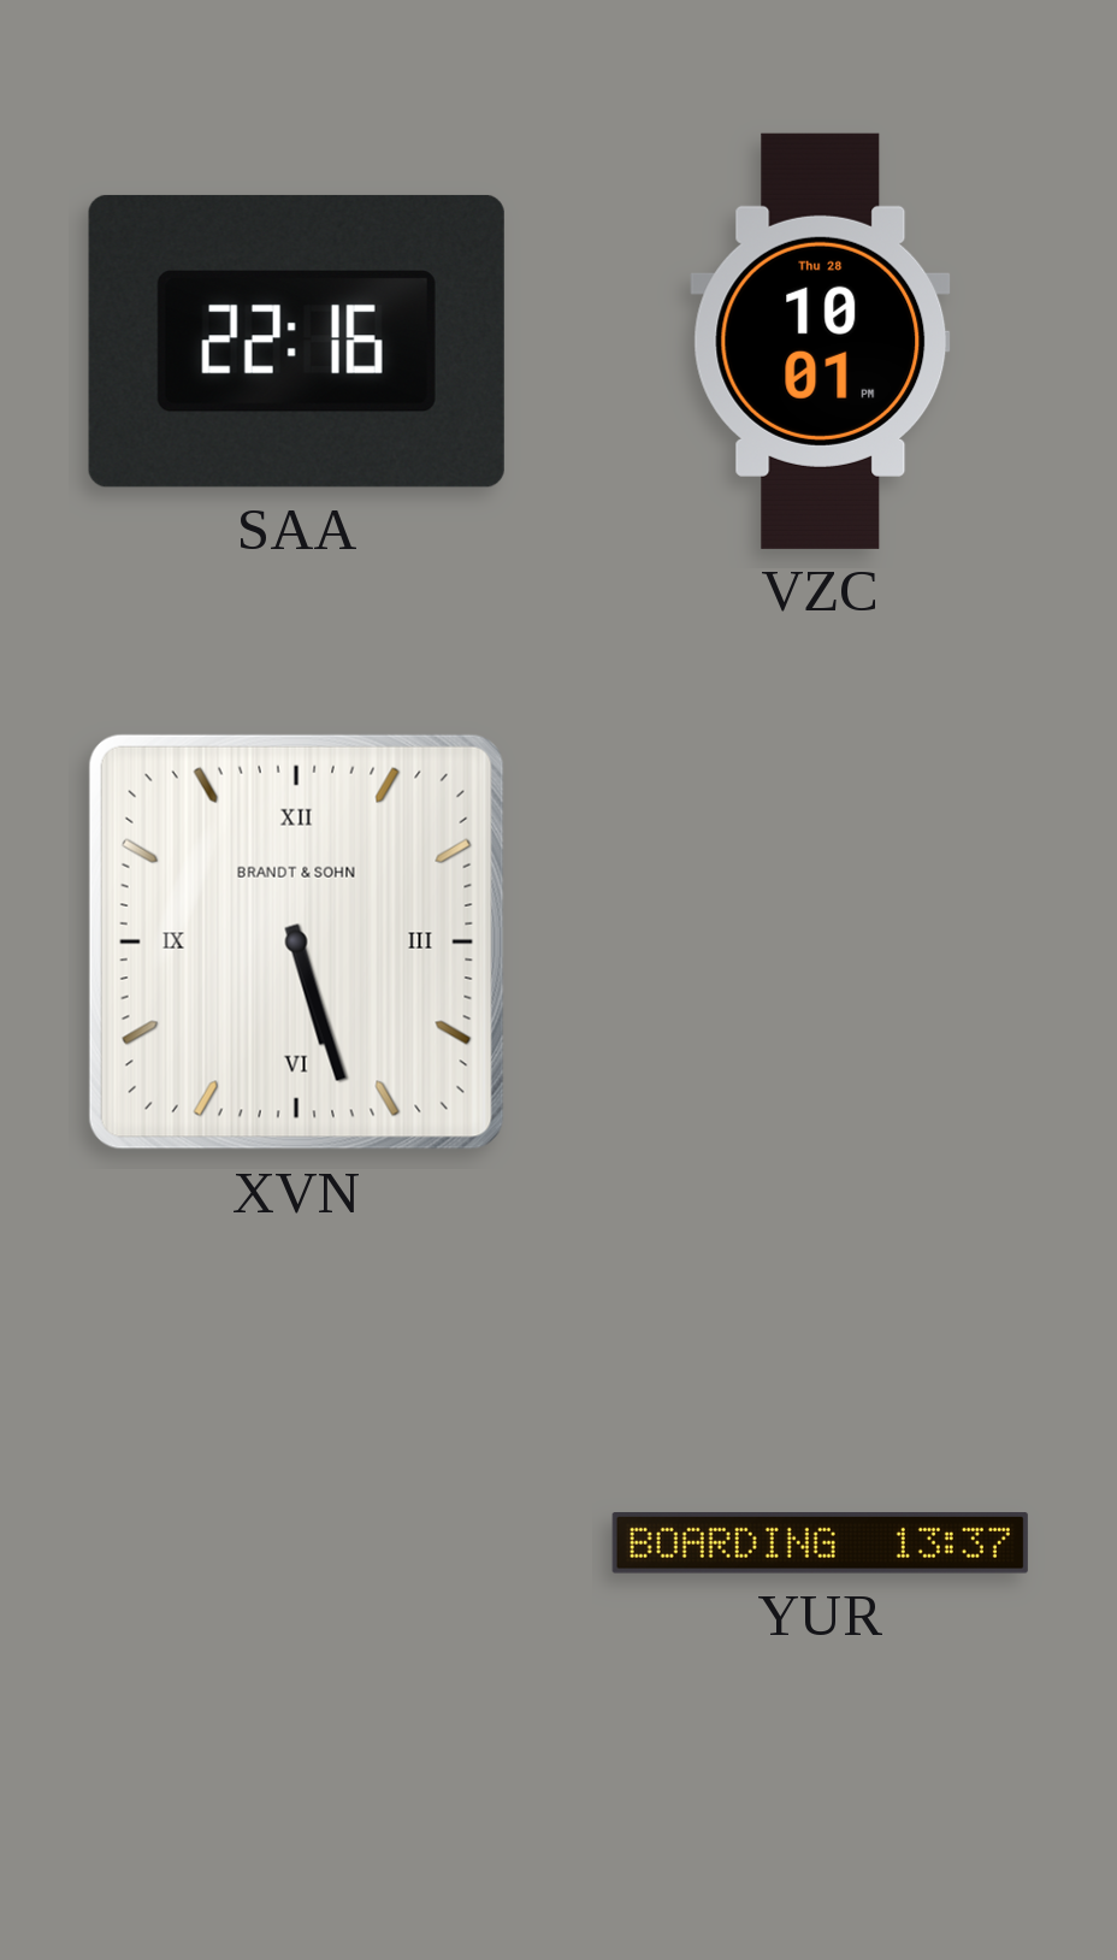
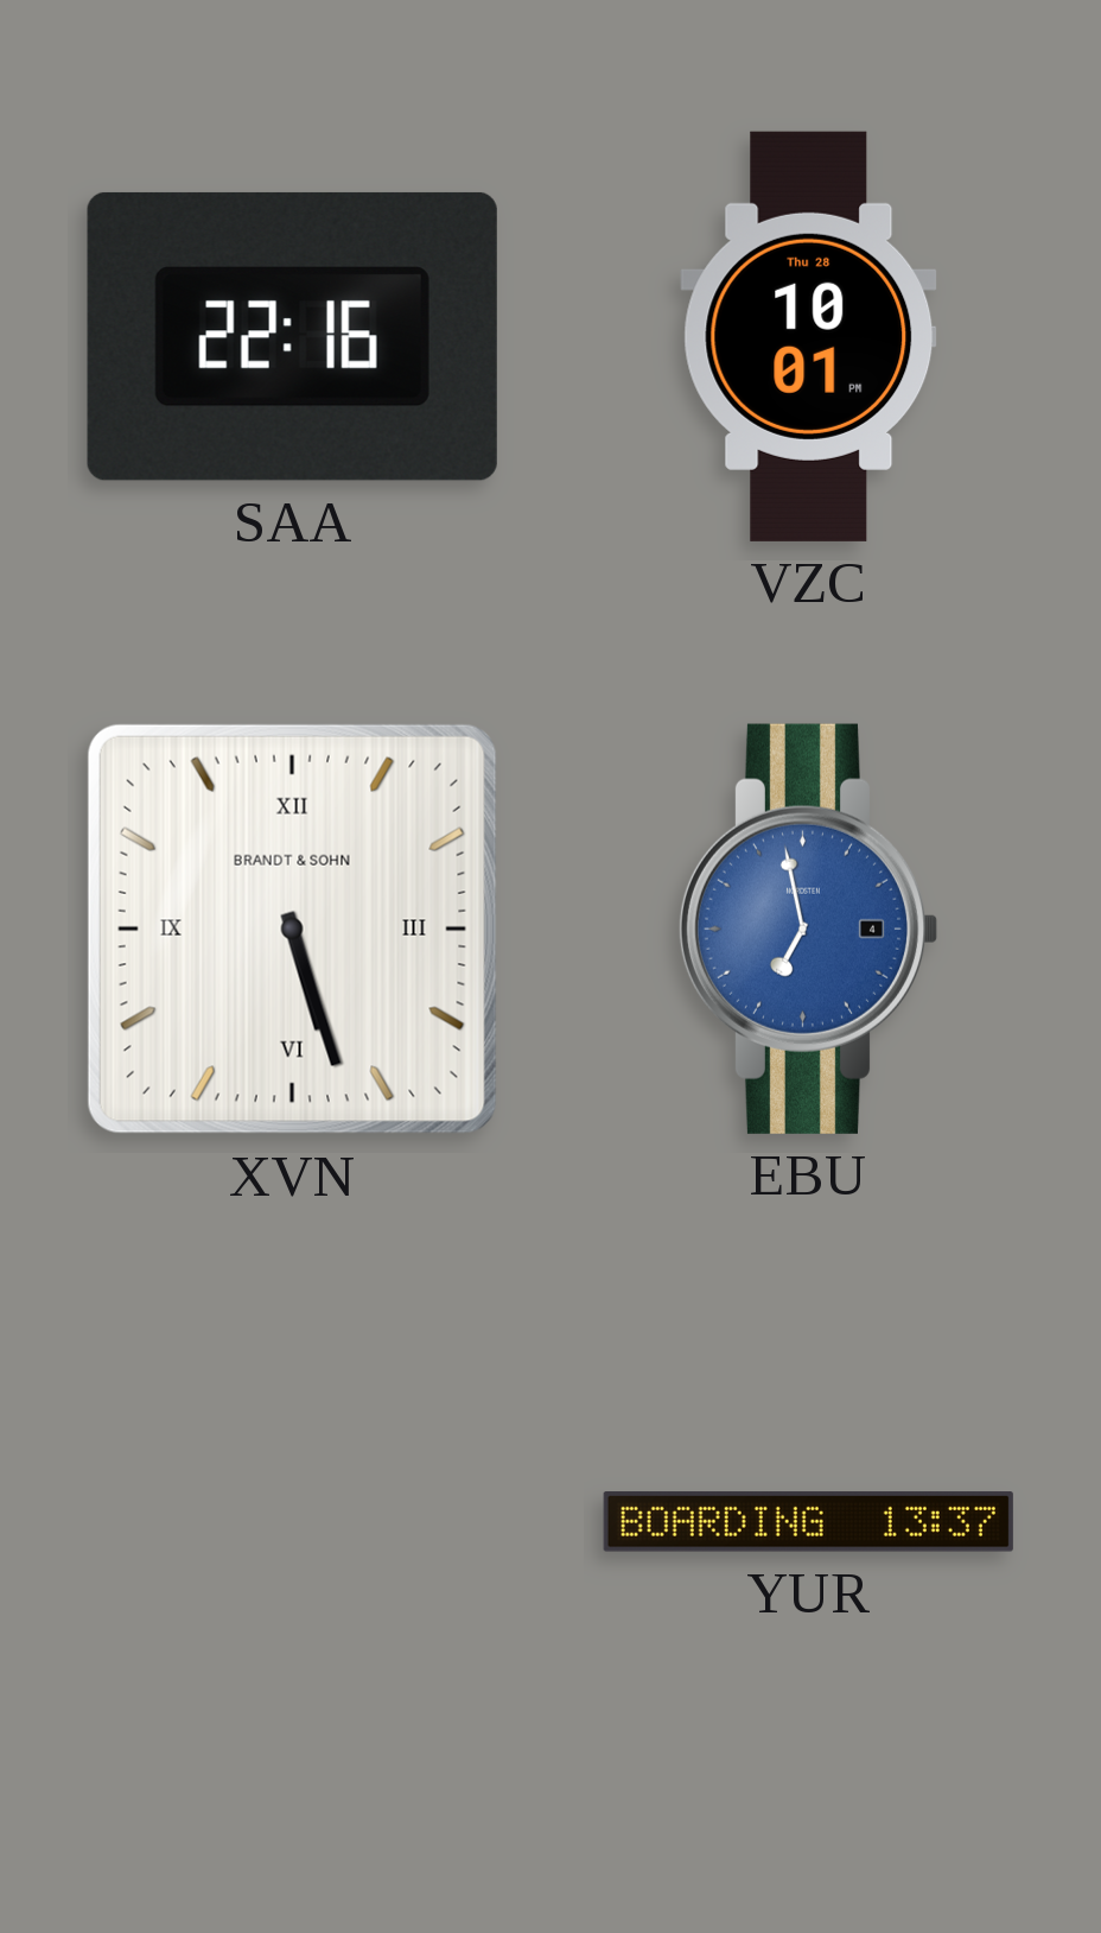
EBU: none -> 6:58
